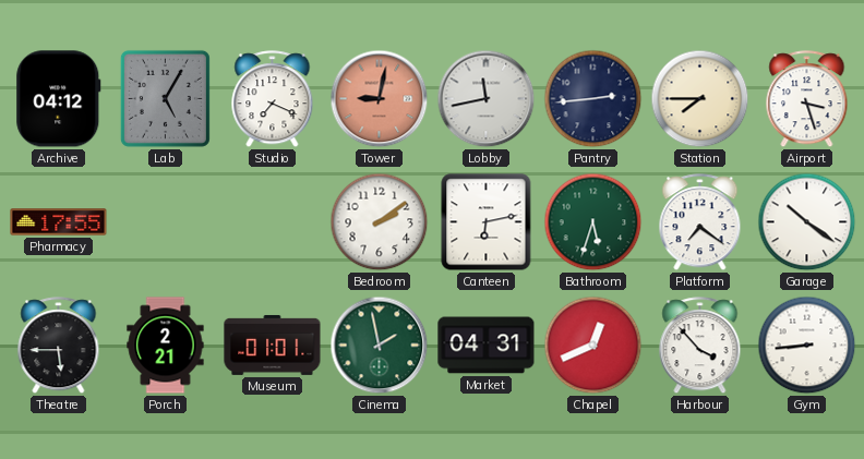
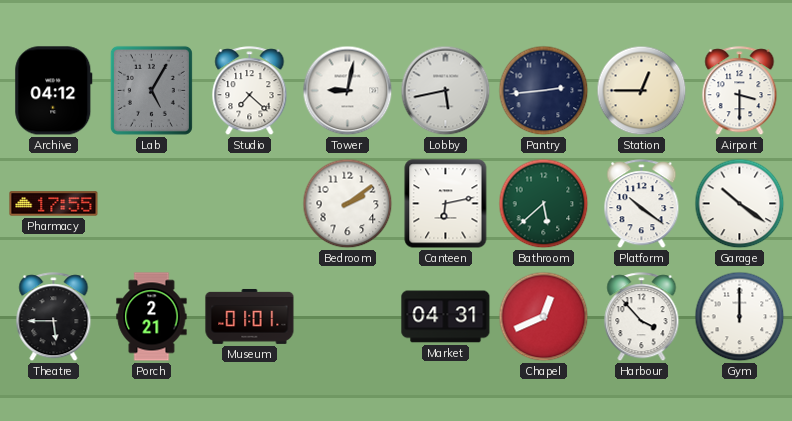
Studio: 7:19 -> 7:22
Tower dial: salmon -> white
Lobby: 11:43 -> 5:43
Station: 7:45 -> 12:45
Airport: 3:27 -> 3:30
Bathroom: 5:33 -> 5:38
Platform: 7:21 -> 10:21
Cinema: 1:58 -> none
Gym: 8:44 -> 12:00
